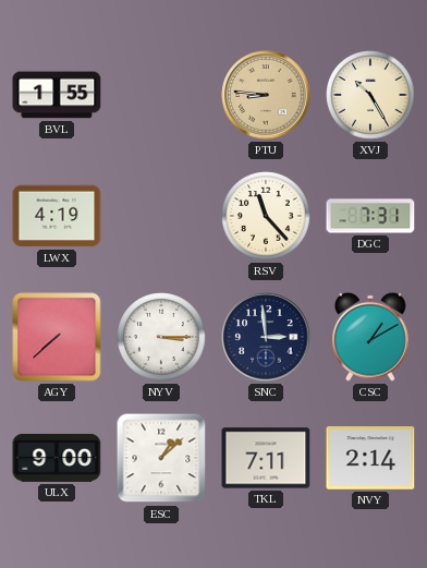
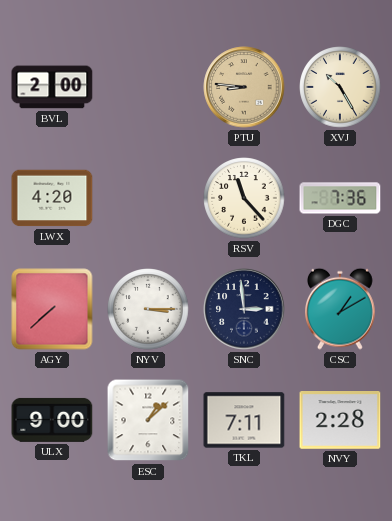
BVL: 1:55 -> 2:00
LWX: 4:19 -> 4:20
DGC: 7:31 -> 7:36
NVY: 2:14 -> 2:28
